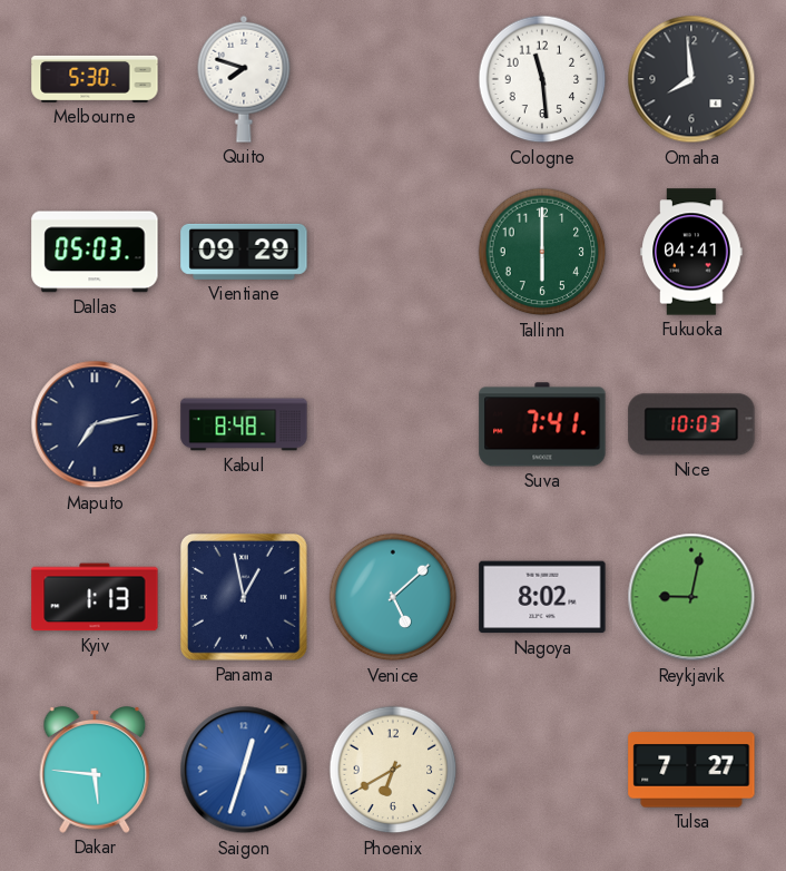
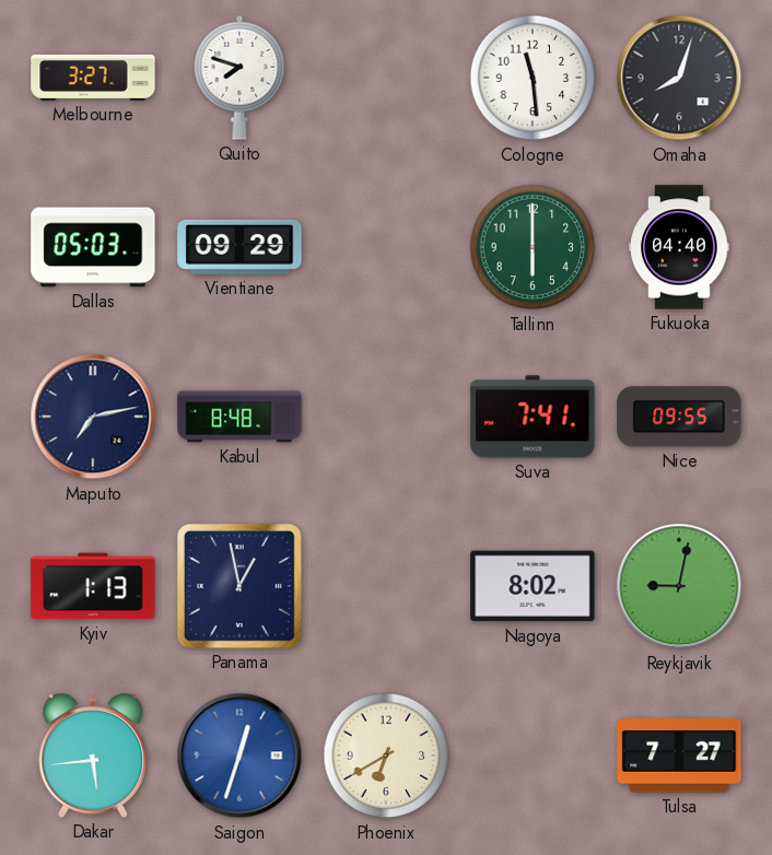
Melbourne: 5:30 -> 3:27
Omaha: 7:59 -> 8:03
Fukuoka: 04:41 -> 04:40
Nice: 10:03 -> 09:55
Venice: 5:08 -> none
Dakar: 5:46 -> 5:44
